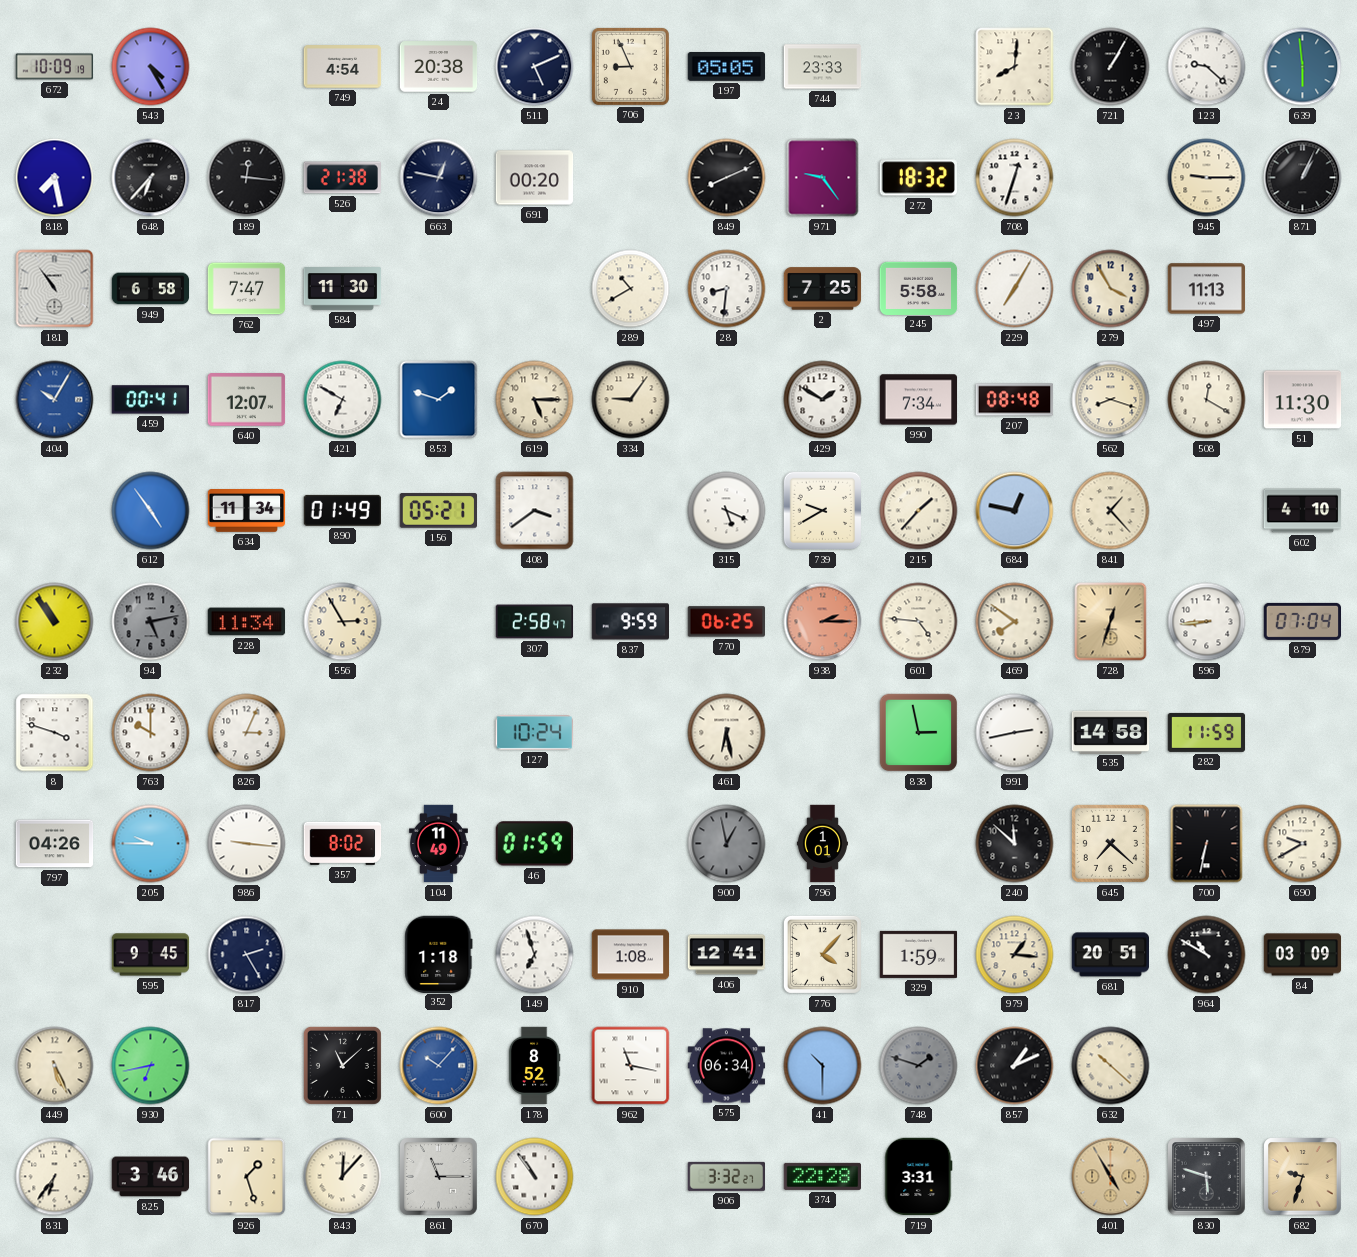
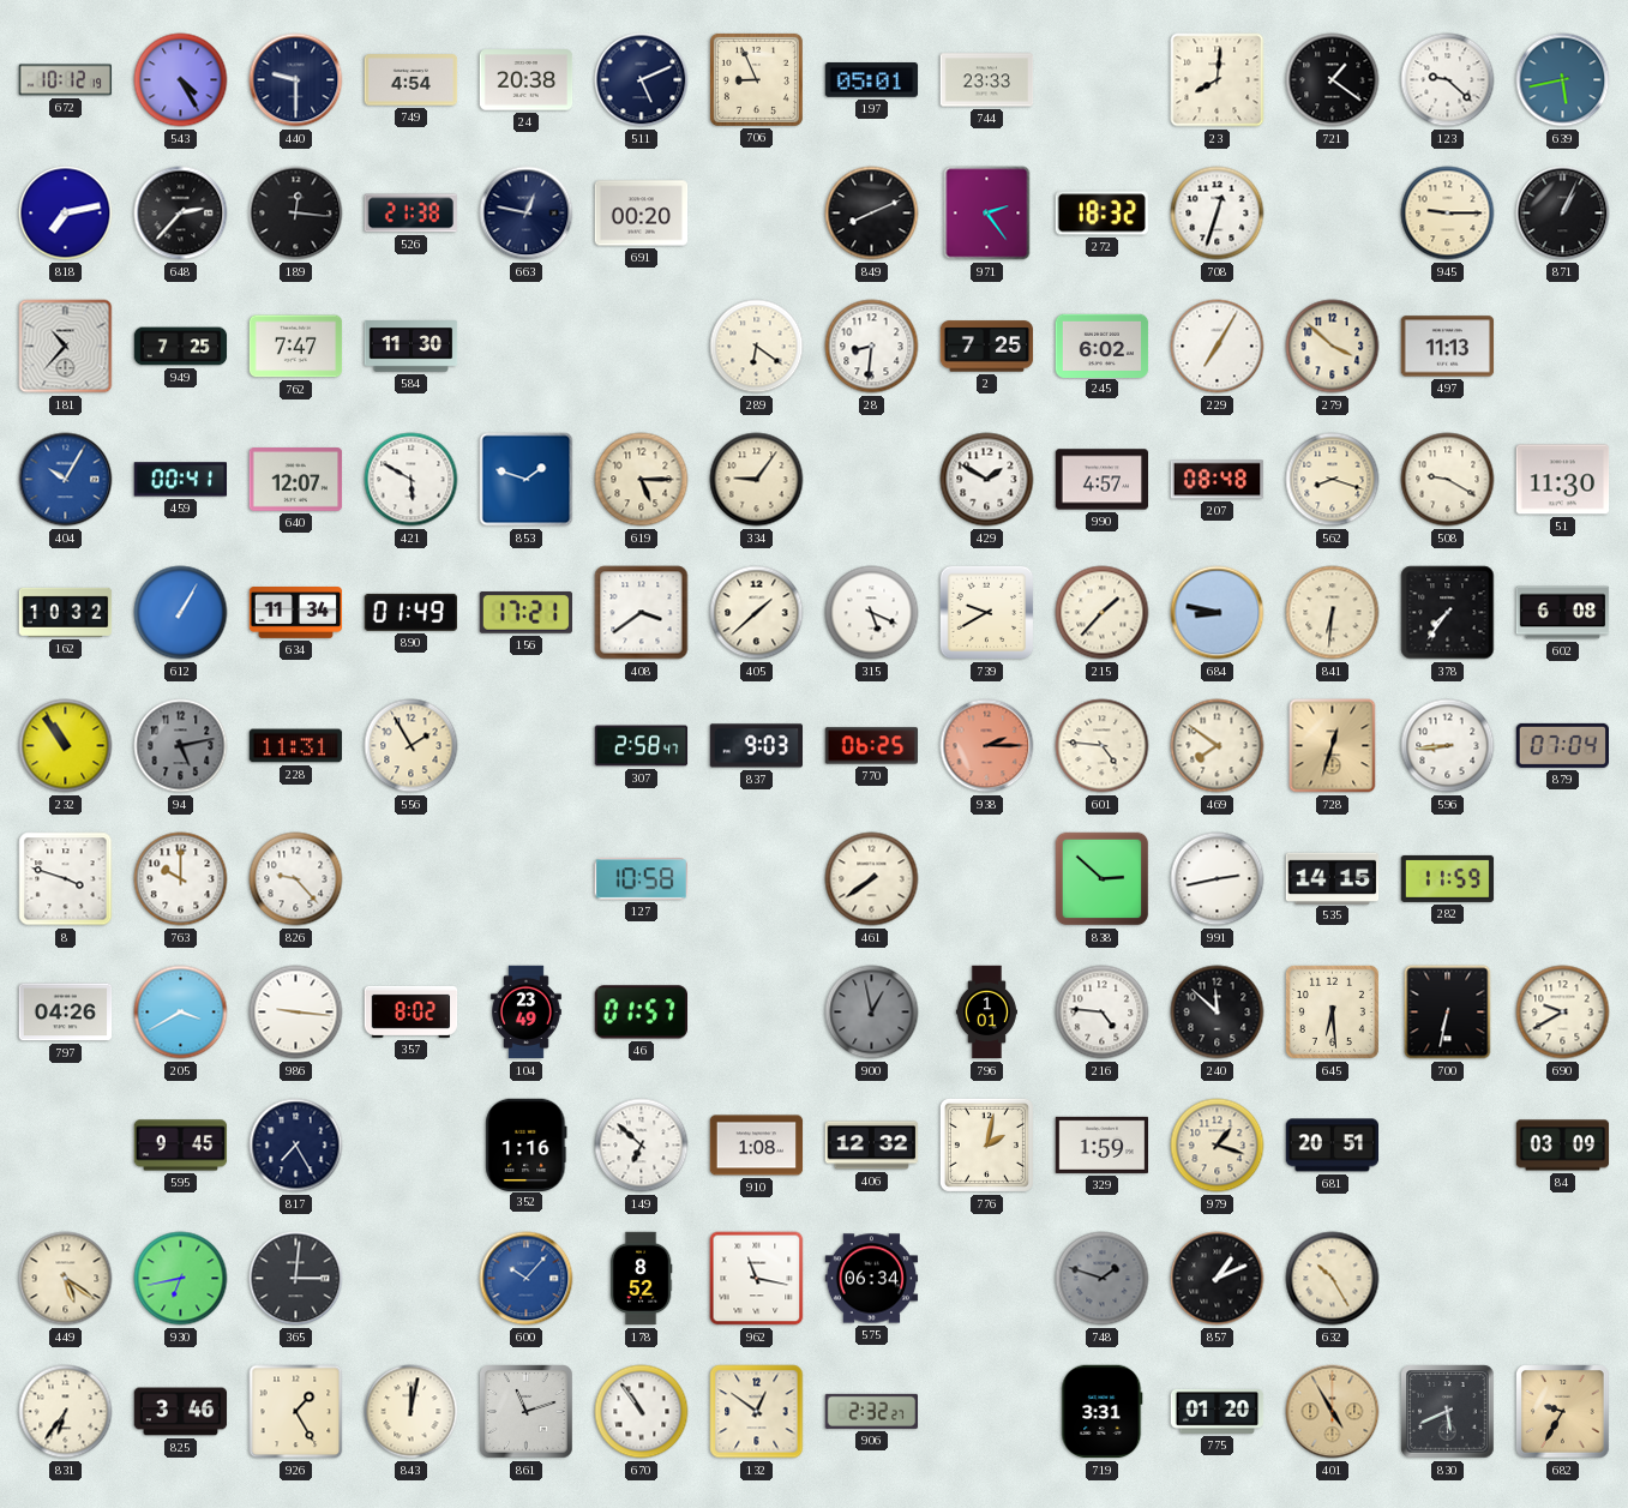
672: 10:09 -> 10:12
440: none -> 9:30
197: 05:05 -> 05:01
721: 1:05 -> 1:21
639: 5:59 -> 5:43
818: 7:28 -> 7:13
648: 6:37 -> 2:37
971: 9:24 -> 2:24
181: 10:54 -> 10:37
949: 6:58 -> 7:25
289: 10:40 -> 6:21
245: 5:58 -> 6:02
279: 3:55 -> 3:52
421: 6:50 -> 5:50
990: 7:34 -> 4:57
508: 12:20 -> 9:20
162: none -> 10:32
612: 4:54 -> 1:05
156: 05:21 -> 17:21
405: none -> 1:38
684: 12:47 -> 8:47
841: 1:23 -> 6:31
378: none -> 7:36
602: 4:10 -> 6:08
228: 11:34 -> 11:31
556: 2:55 -> 1:55
837: 9:59 -> 9:03
826: 3:04 -> 9:23
127: 10:24 -> 10:58
461: 6:28 -> 7:39
838: 2:58 -> 2:52
535: 14:58 -> 14:15
205: 9:45 -> 3:40
104: 11:49 -> 23:49
46: 01:59 -> 01:57
216: none -> 4:46
645: 7:22 -> 6:29
817: 2:25 -> 7:25
352: 1:18 -> 1:16
149: 6:57 -> 6:52
406: 12:41 -> 12:32
776: 4:07 -> 2:02
979: 1:16 -> 1:18
964: 10:50 -> none
449: 5:26 -> 5:21
365: none -> 3:01
71: 11:08 -> none
41: 10:30 -> none
632: 10:22 -> 10:25
926: 1:27 -> 1:25
843: 12:07 -> 12:02
861: 11:15 -> 11:12
132: none -> 12:51
906: 3:32 -> 2:32
374: 22:28 -> none
775: none -> 01:20
830: 5:48 -> 5:41
682: 9:33 -> 9:35
